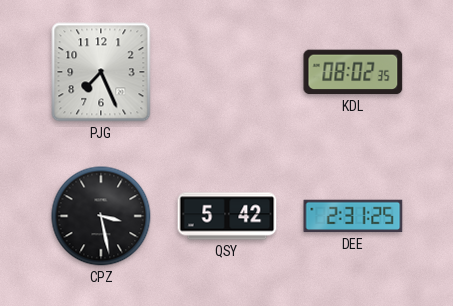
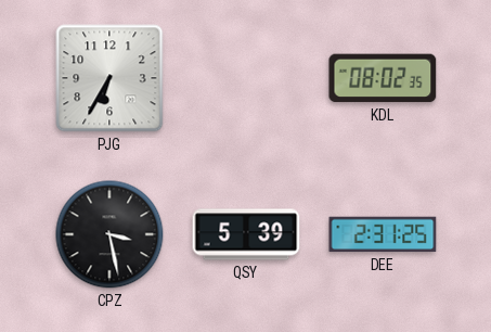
PJG: 7:26 -> 6:35
QSY: 5:42 -> 5:39
